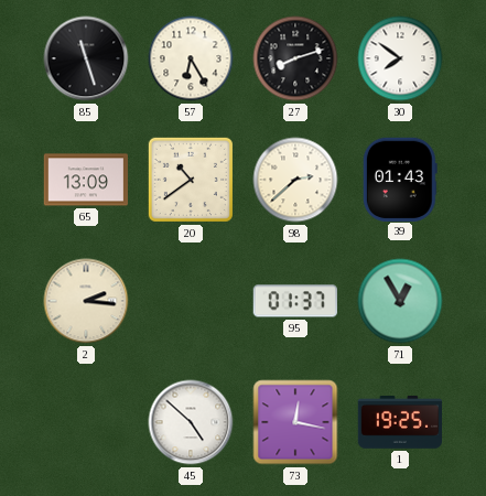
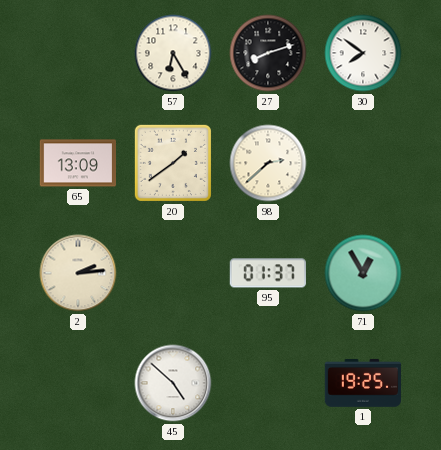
85: 11:27 -> none
20: 10:39 -> 1:39
39: 01:43 -> none
2: 2:16 -> 2:14
73: 12:17 -> none
